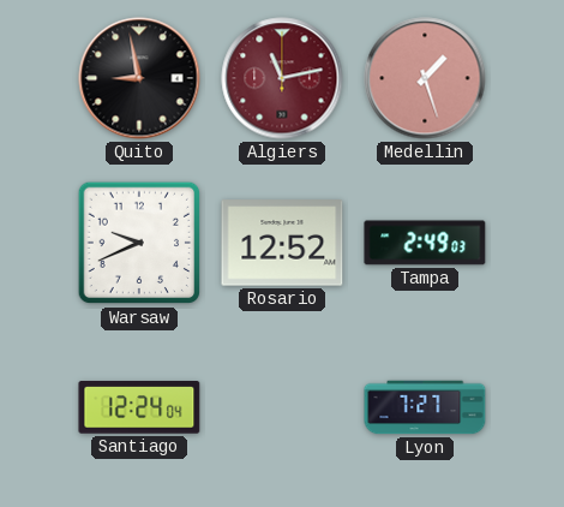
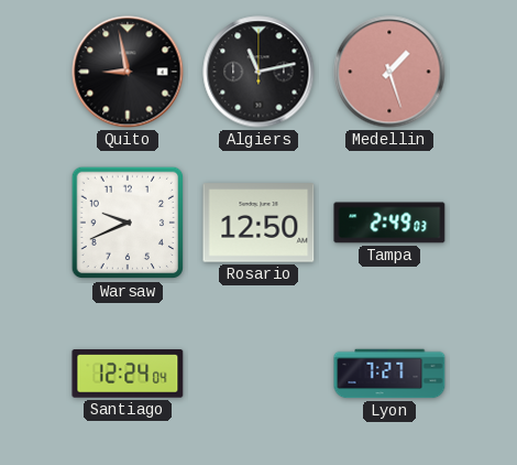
Algiers dial: burgundy -> black
Rosario: 12:52 -> 12:50
